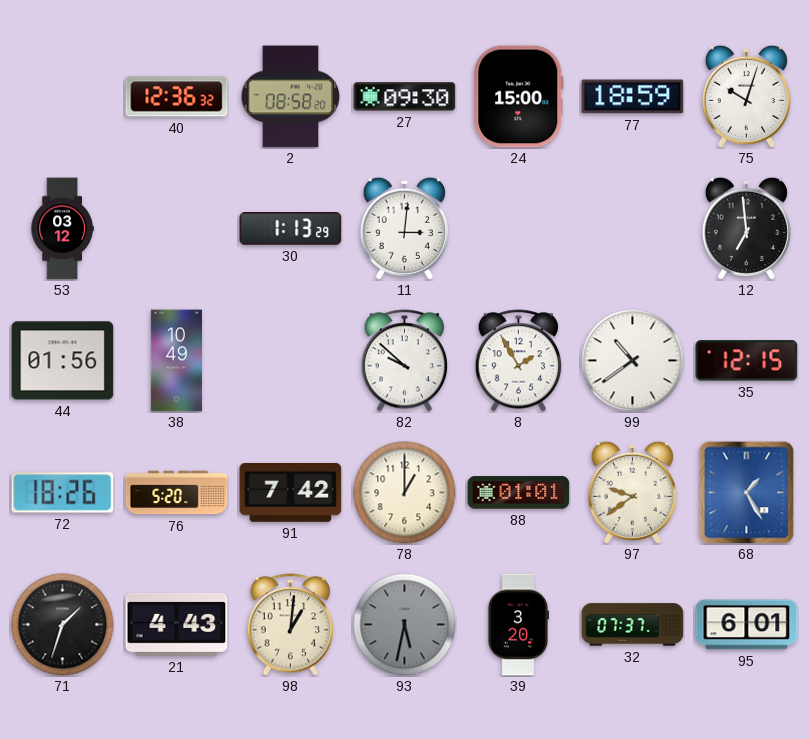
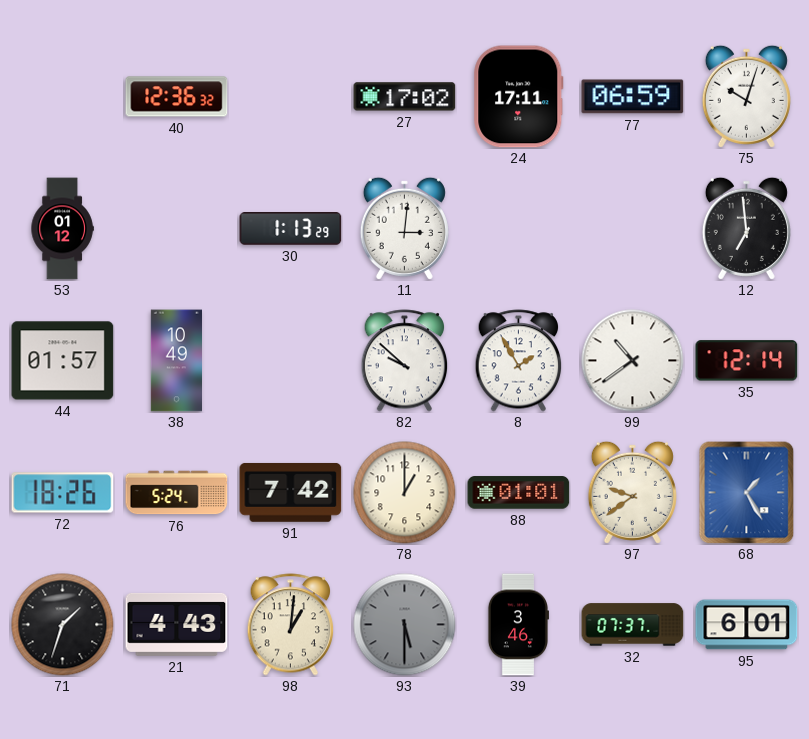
2: 08:58 -> none
27: 09:30 -> 17:02
24: 15:00 -> 17:11
77: 18:59 -> 06:59
53: 03:12 -> 01:12
44: 01:56 -> 01:57
35: 12:15 -> 12:14
76: 5:20 -> 5:24
93: 5:32 -> 5:30
39: 3:20 -> 3:46
